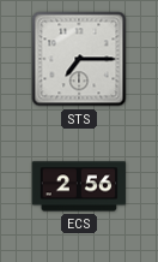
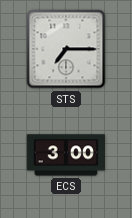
ECS: 2:56 -> 3:00
